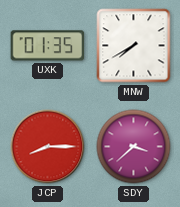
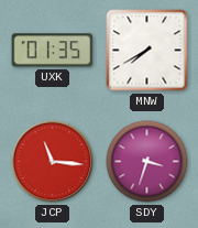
JCP: 8:15 -> 11:16
SDY: 3:38 -> 3:33
